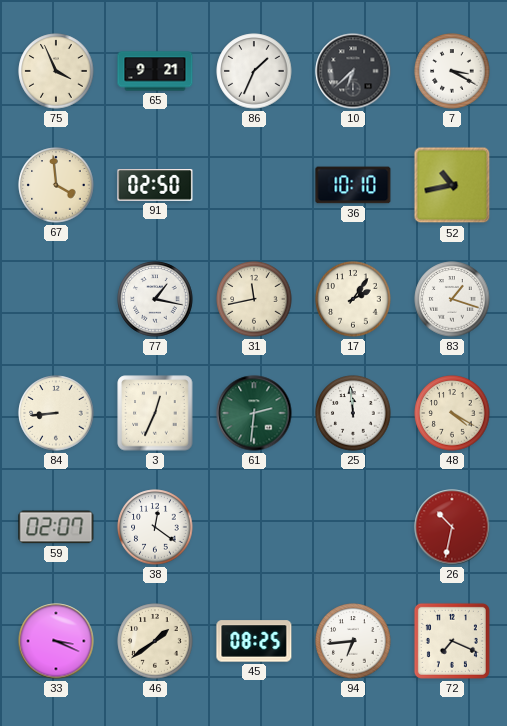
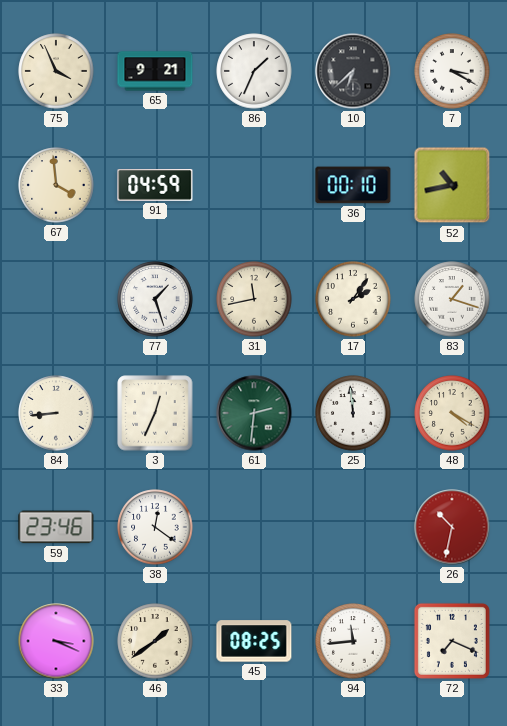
91: 02:50 -> 04:59
36: 10:10 -> 00:10
77: 1:17 -> 1:27
59: 02:07 -> 23:46
94: 6:44 -> 11:44
